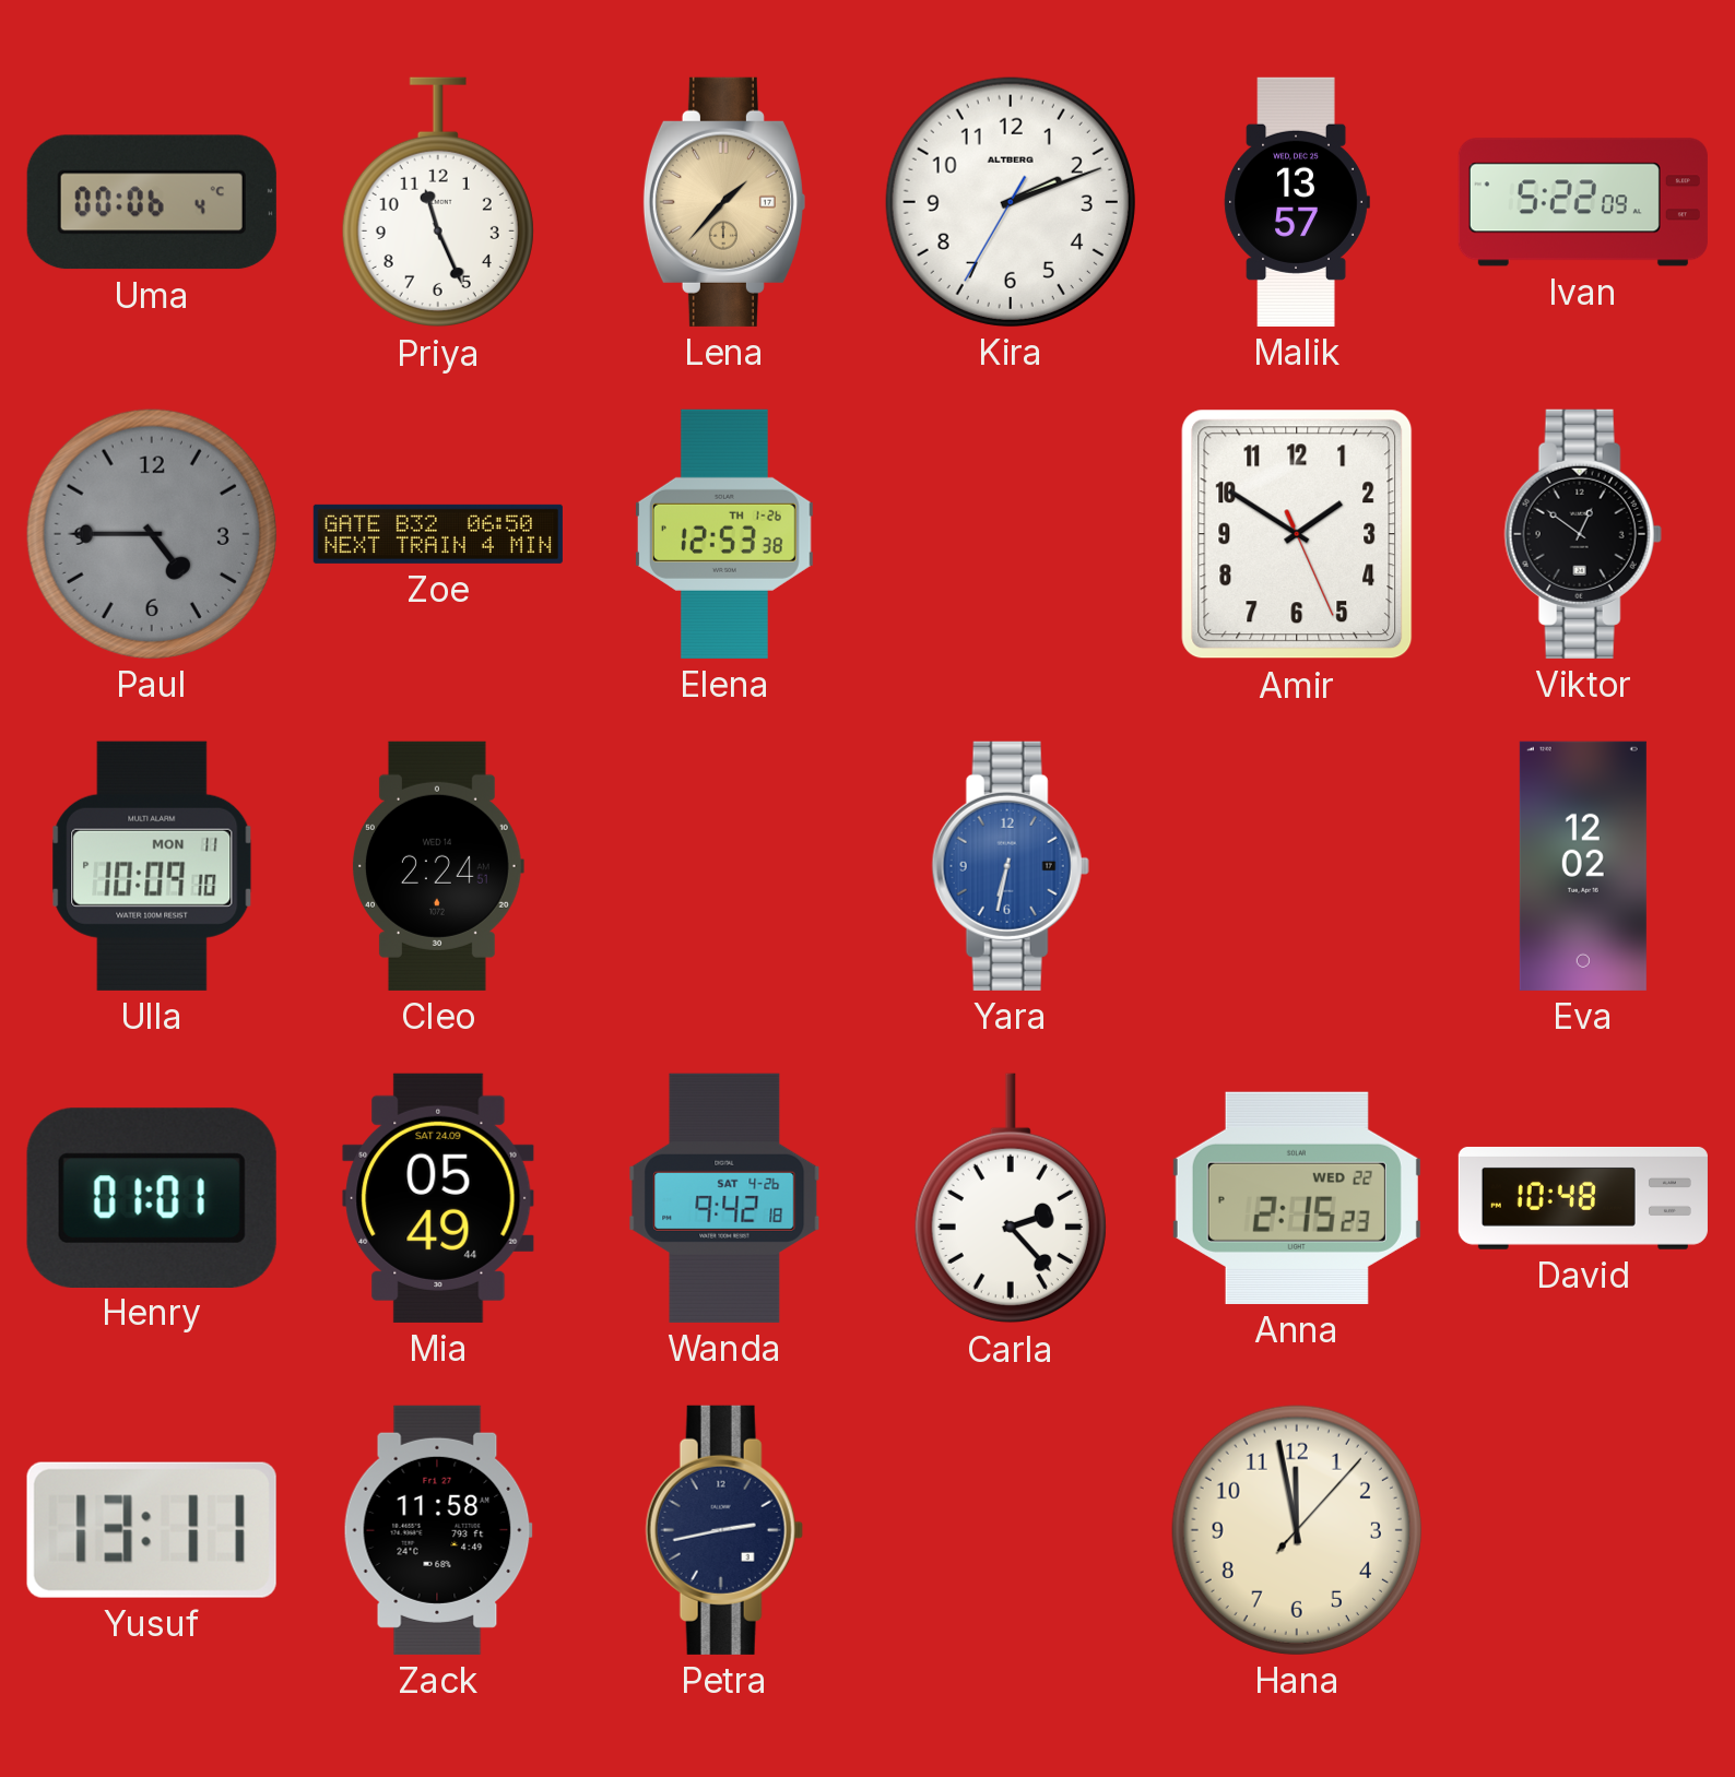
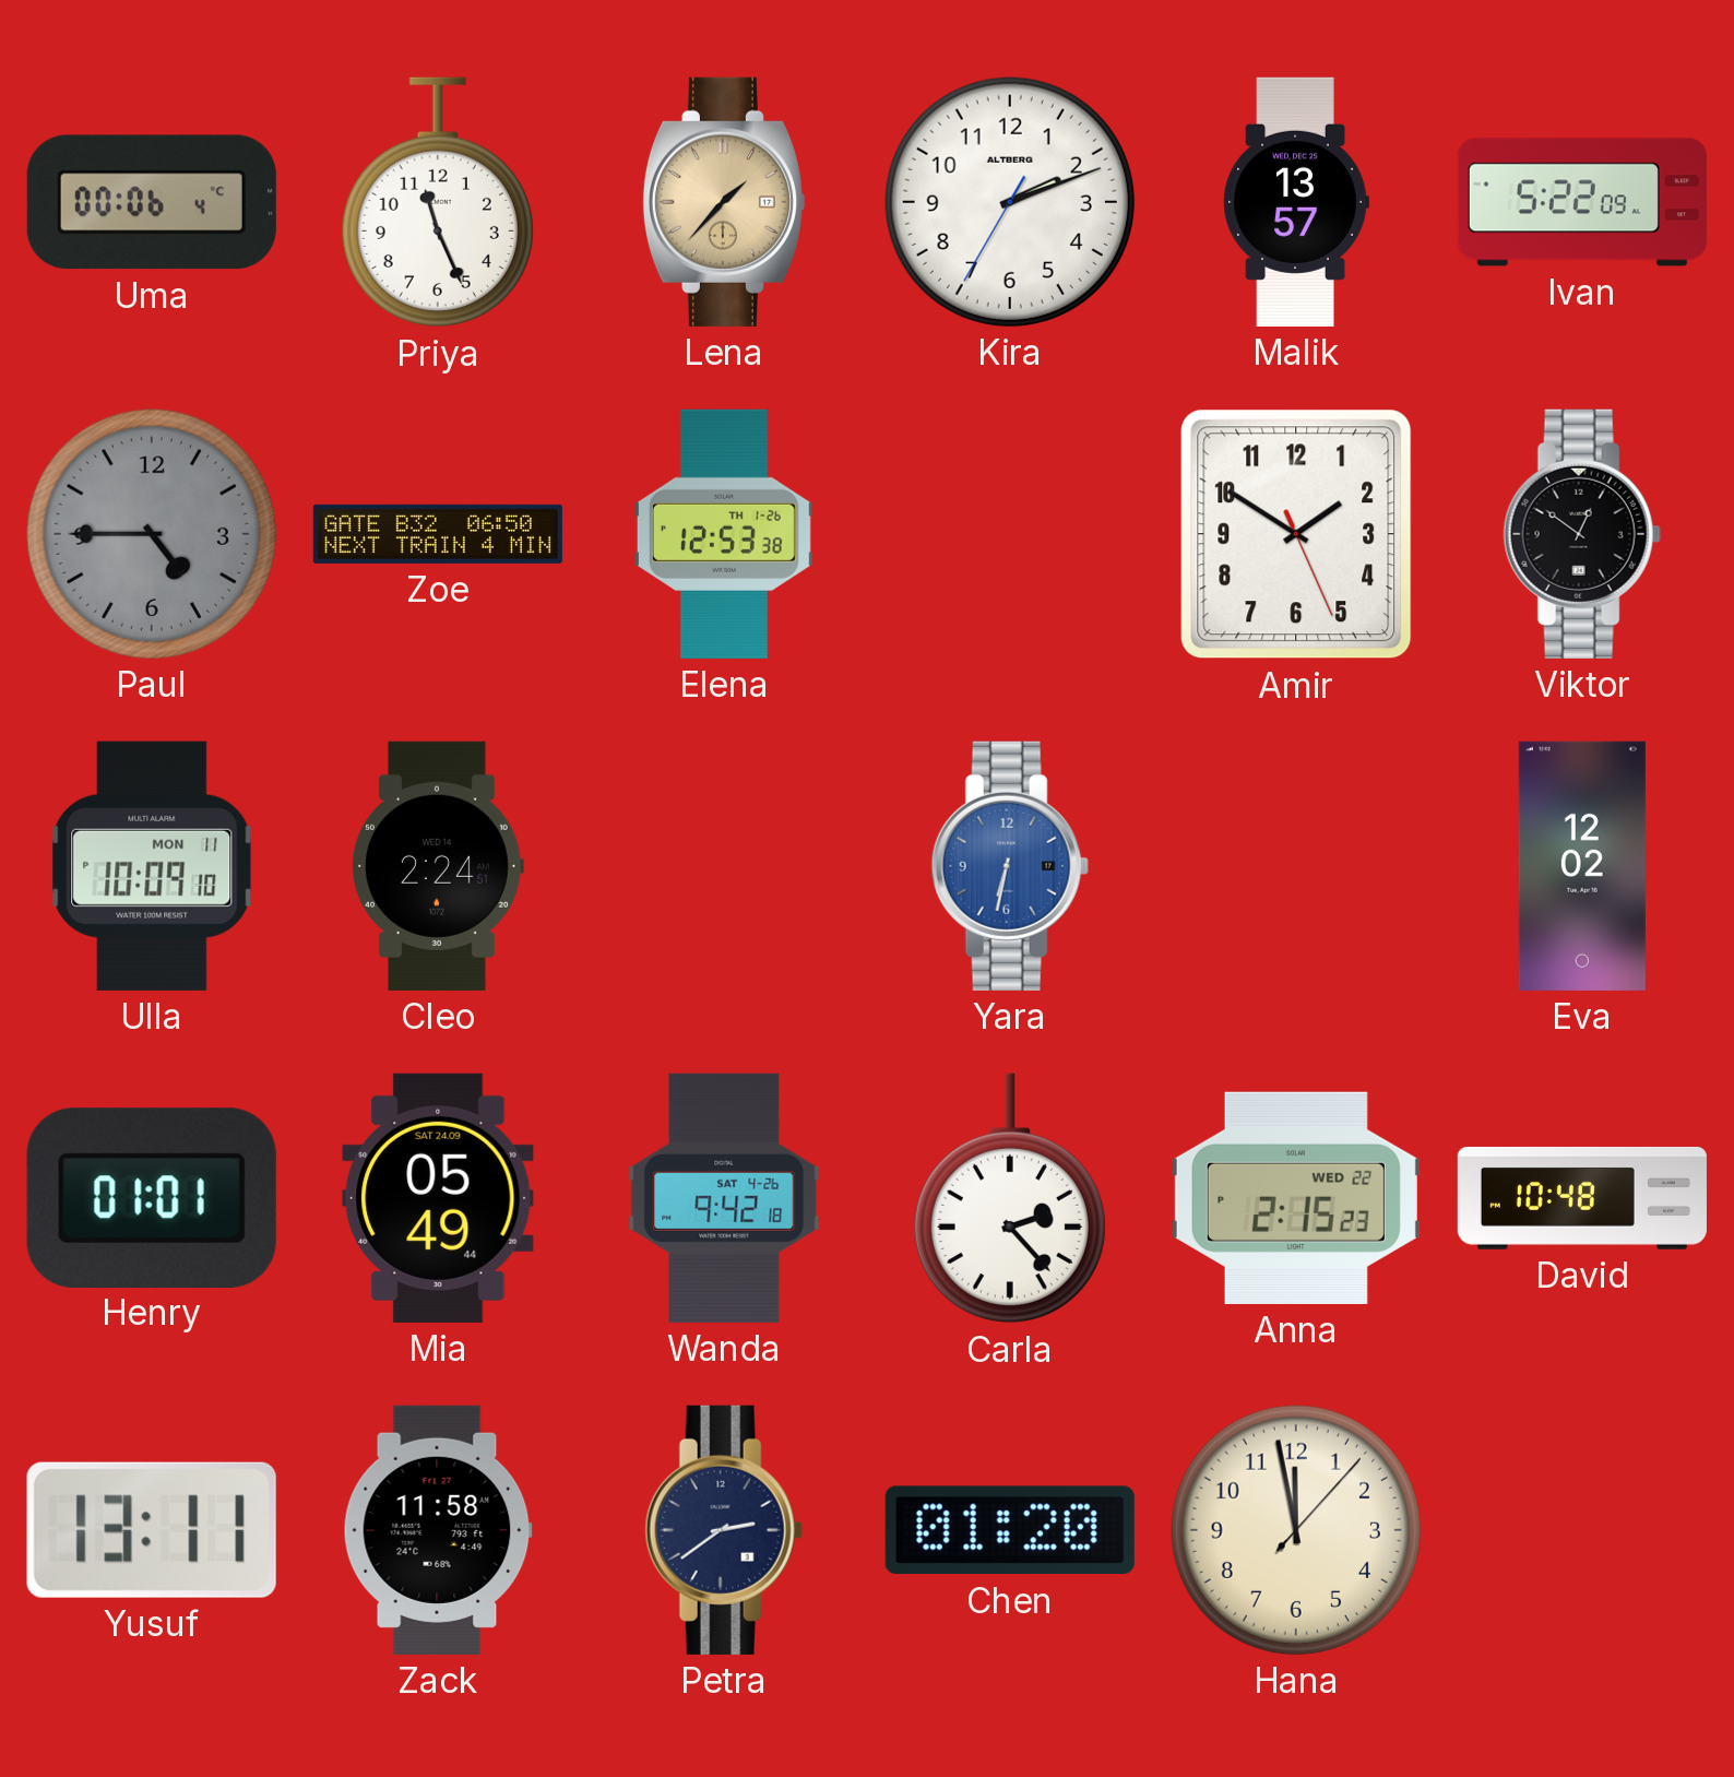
Petra: 2:43 -> 2:39
Chen: none -> 01:20
